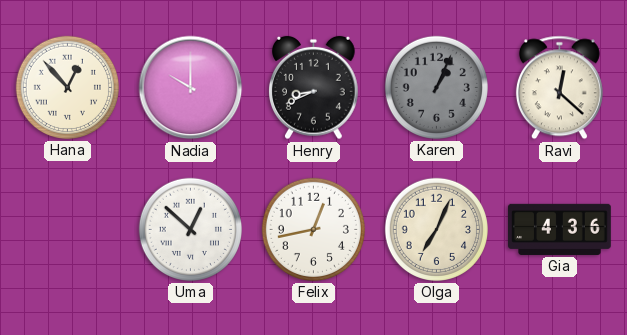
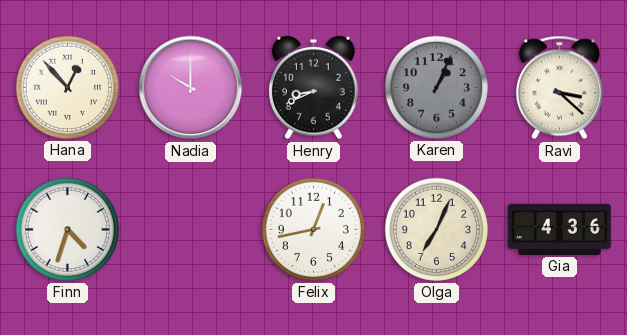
Ravi: 12:22 -> 3:22
Finn: none -> 4:33
Uma: 12:52 -> none
